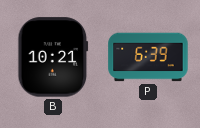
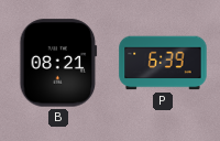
B: 10:21 -> 08:21
